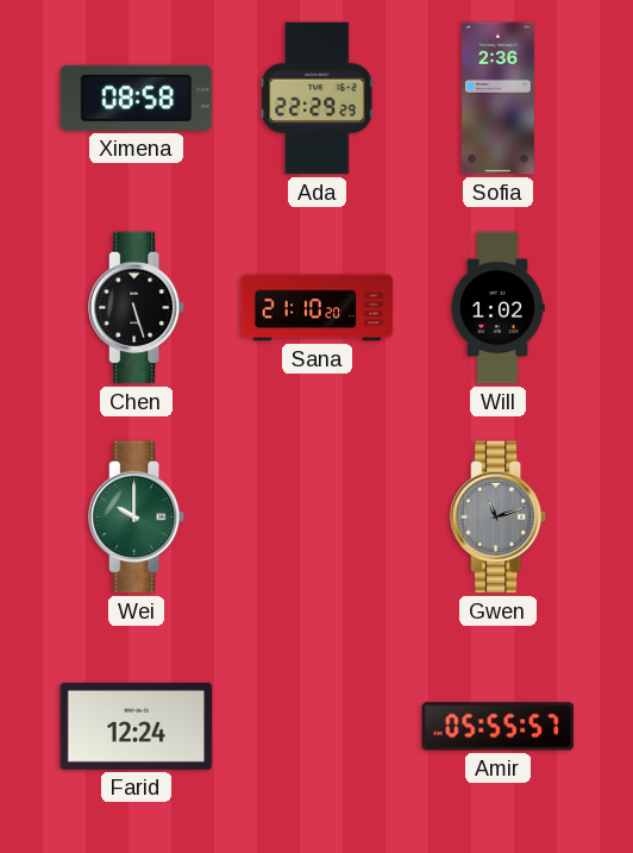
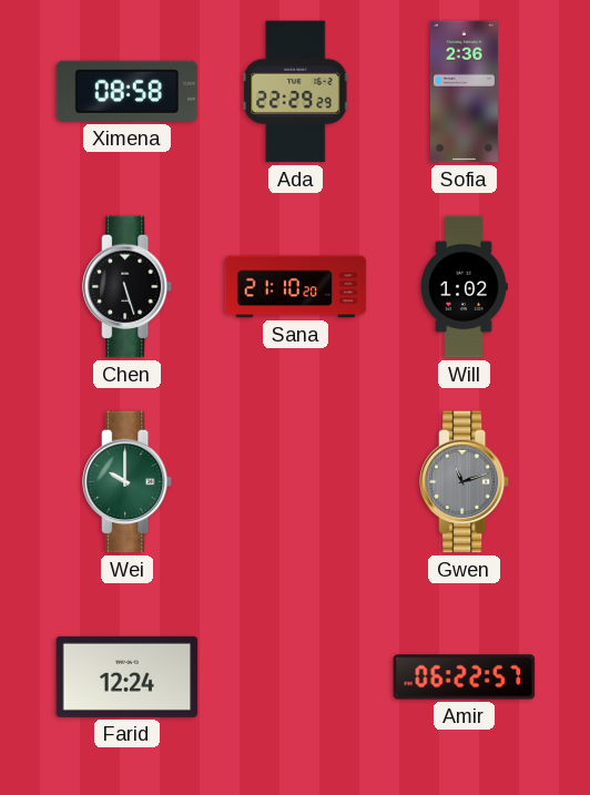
Amir: 05:55 -> 06:22
